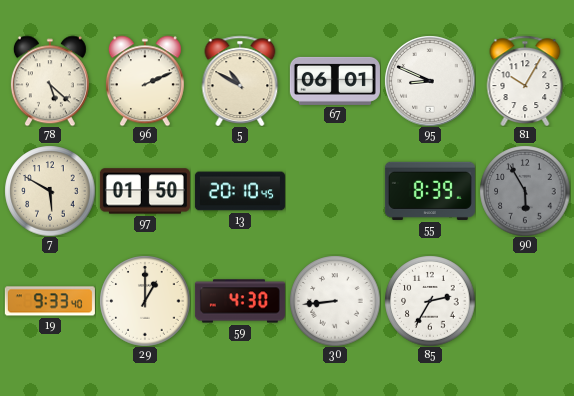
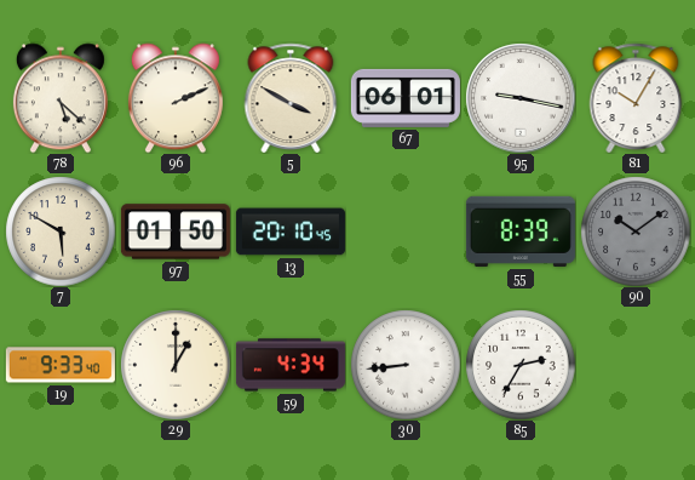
5: 10:50 -> 3:50
95: 8:49 -> 9:17
90: 5:55 -> 10:09
59: 4:30 -> 4:34
